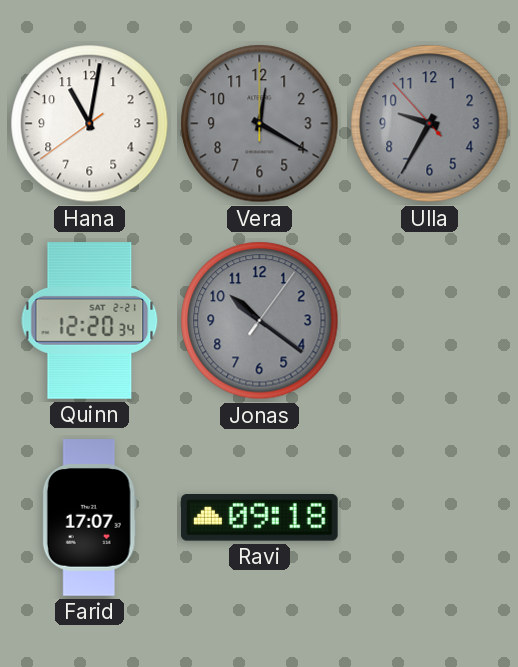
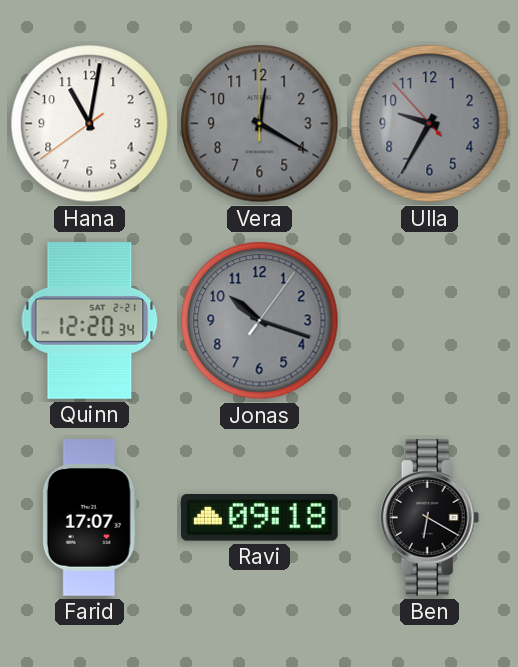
Jonas: 10:21 -> 10:18
Ben: none -> 6:20
